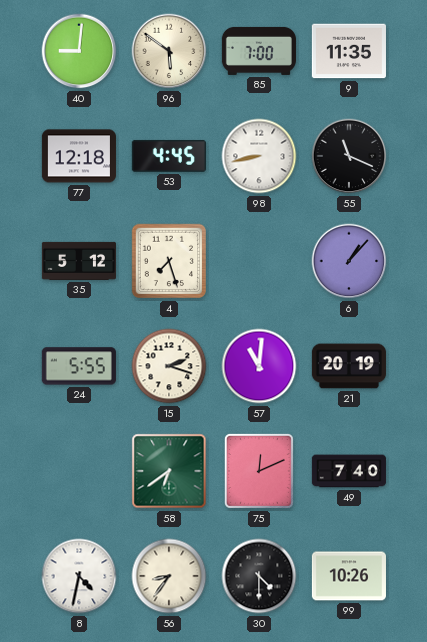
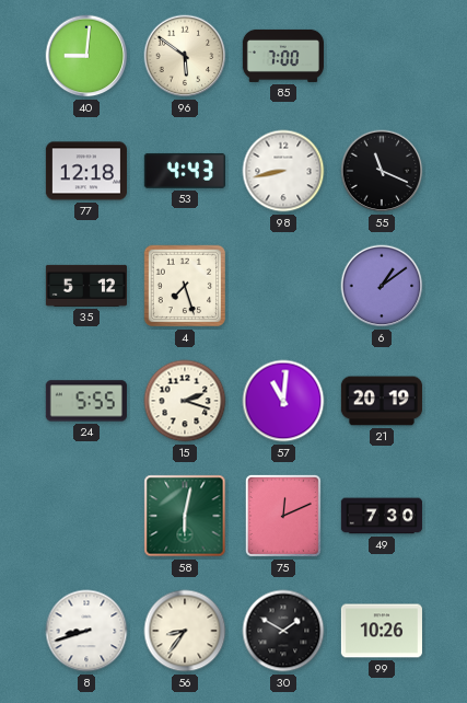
9: 11:35 -> none
53: 4:45 -> 4:43
6: 1:07 -> 1:09
58: 6:39 -> 6:02
49: 7:40 -> 7:30
8: 4:32 -> 8:42
30: 4:30 -> 1:50
